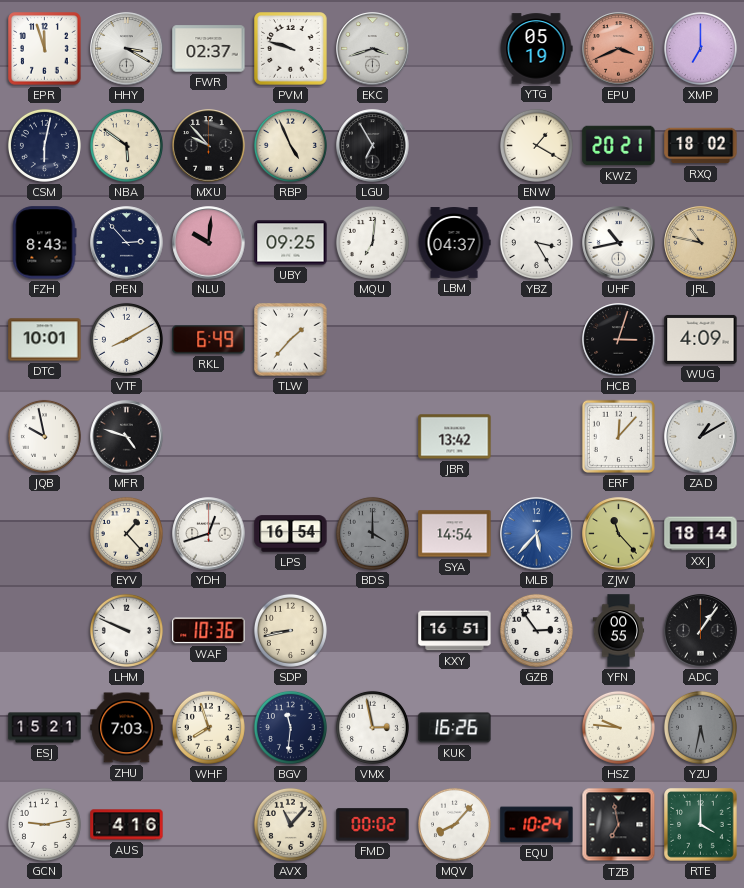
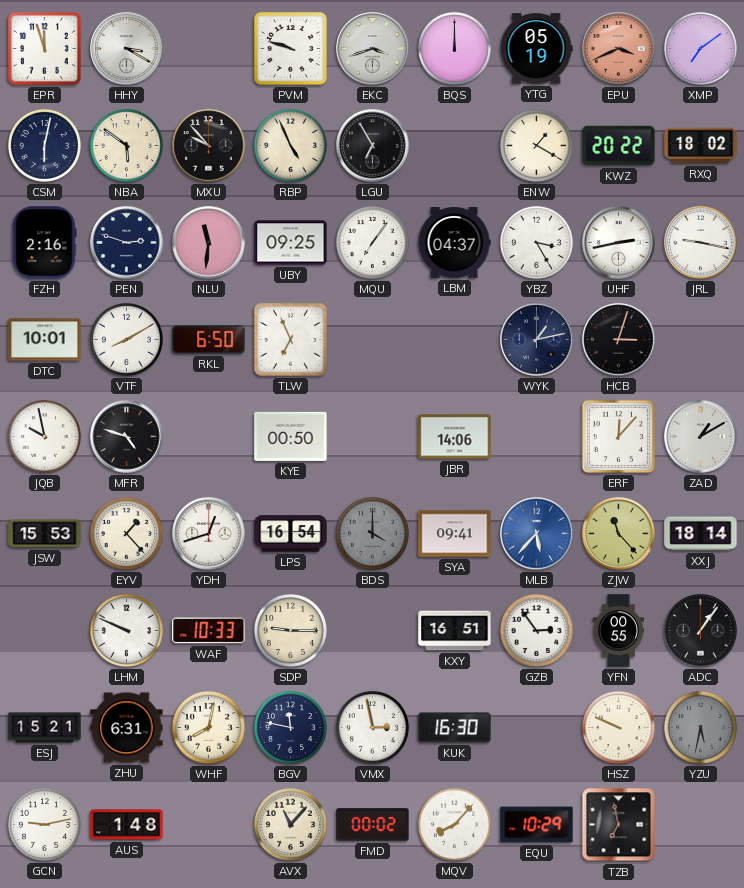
FWR: 02:37 -> none
BQS: none -> 12:00
XMP: 7:00 -> 7:09
KWZ: 20:21 -> 20:22
FZH: 8:43 -> 2:16
PEN: 2:53 -> 2:48
NLU: 10:01 -> 11:31
MQU: 7:01 -> 7:06
UHF: 10:43 -> 2:43
JRL: 10:47 -> 9:17
JRL dial: champagne -> white
RKL: 6:49 -> 6:50
TLW: 1:37 -> 6:56
WYK: none -> 1:13
WUG: 4:09 -> none
KYE: none -> 00:50
JBR: 13:42 -> 14:06
JSW: none -> 15:53
SYA: 14:54 -> 09:41
WAF: 10:36 -> 10:33
SDP: 8:43 -> 9:15
ZHU: 7:03 -> 6:31
WHF: 7:57 -> 8:02
BGV: 11:31 -> 11:47
KUK: 16:26 -> 16:30
HSZ: 9:46 -> 9:49
AUS: 4:16 -> 1:48
EQU: 10:24 -> 10:29
RTE: 4:00 -> none
